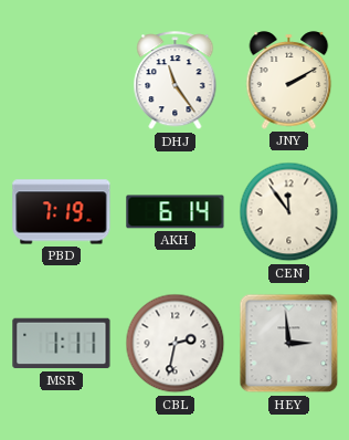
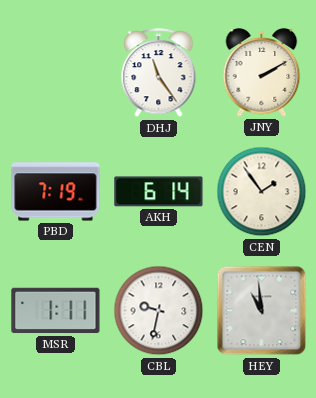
CEN: 11:54 -> 1:54
CBL: 2:32 -> 9:32
HEY: 2:59 -> 10:59
